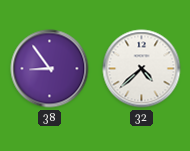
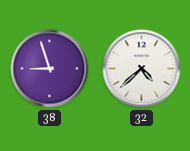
38: 8:54 -> 8:57
